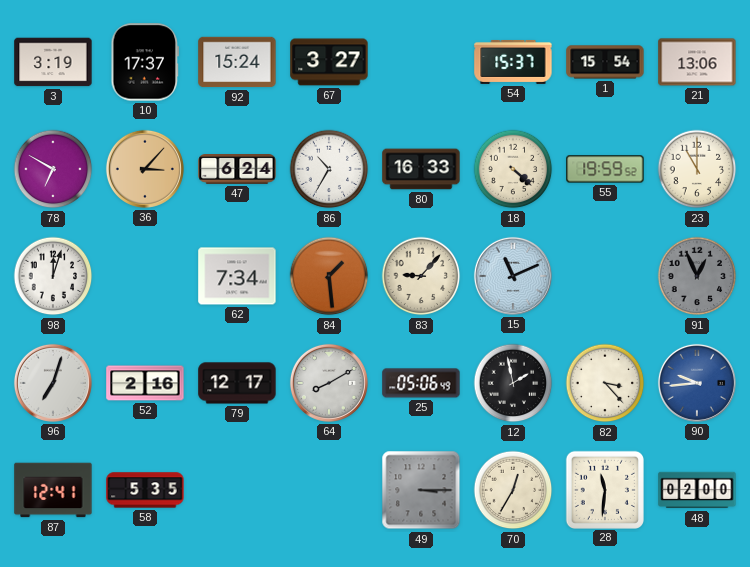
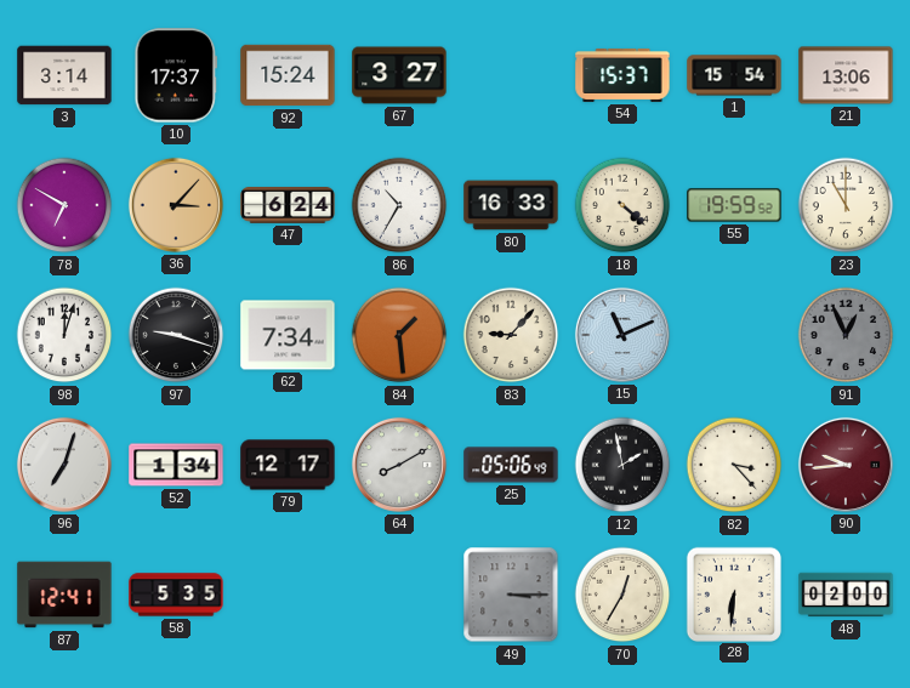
3: 3:19 -> 3:14
97: none -> 9:18
52: 2:16 -> 1:34
90 dial: blue -> burgundy
28: 11:31 -> 6:31
